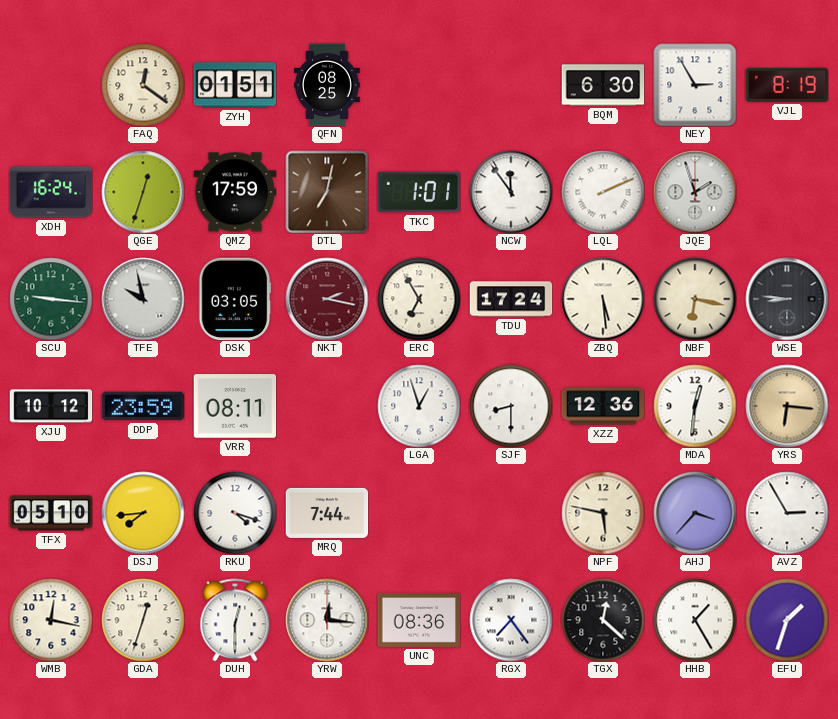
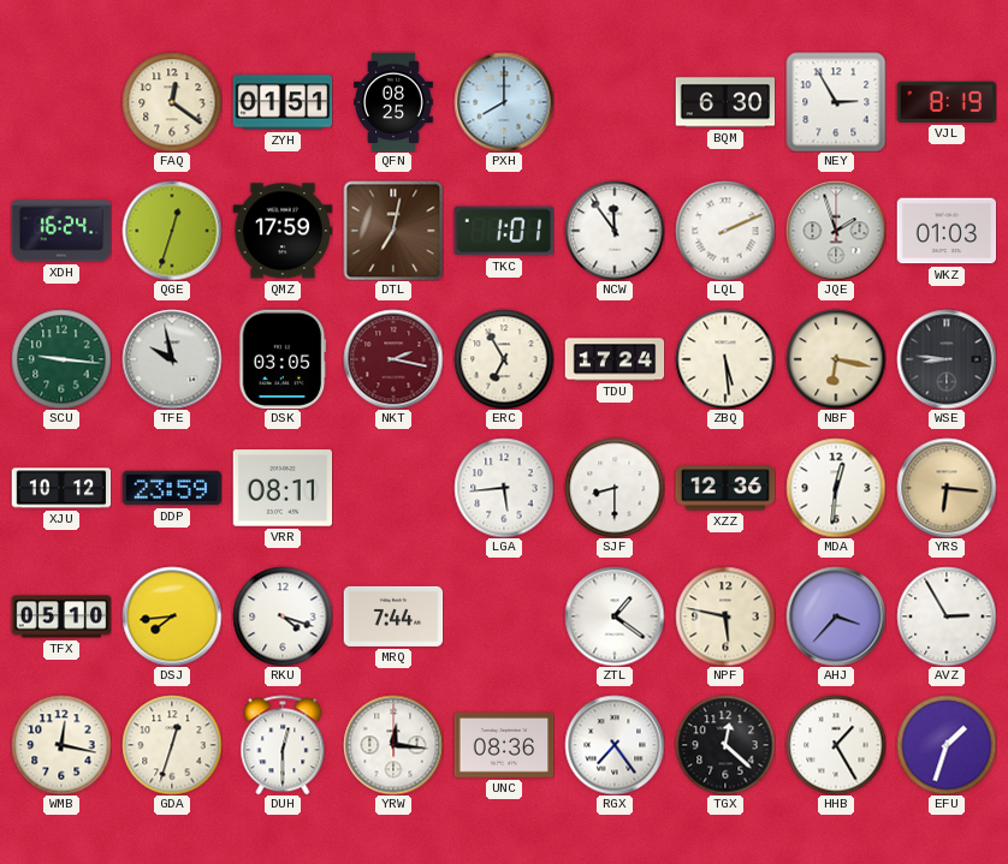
PXH: none -> 8:00
WKZ: none -> 01:03
LGA: 12:57 -> 5:44
ZTL: none -> 1:21
